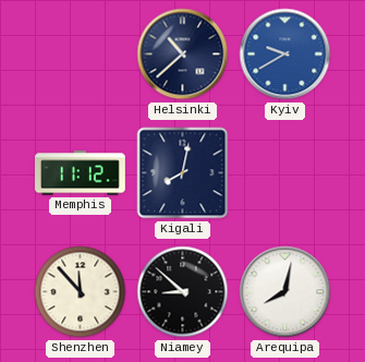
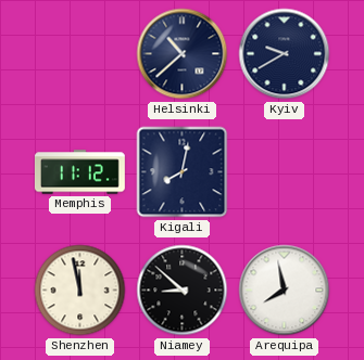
Kyiv dial: blue -> navy
Shenzhen: 11:53 -> 11:58
Arequipa: 8:02 -> 7:58
